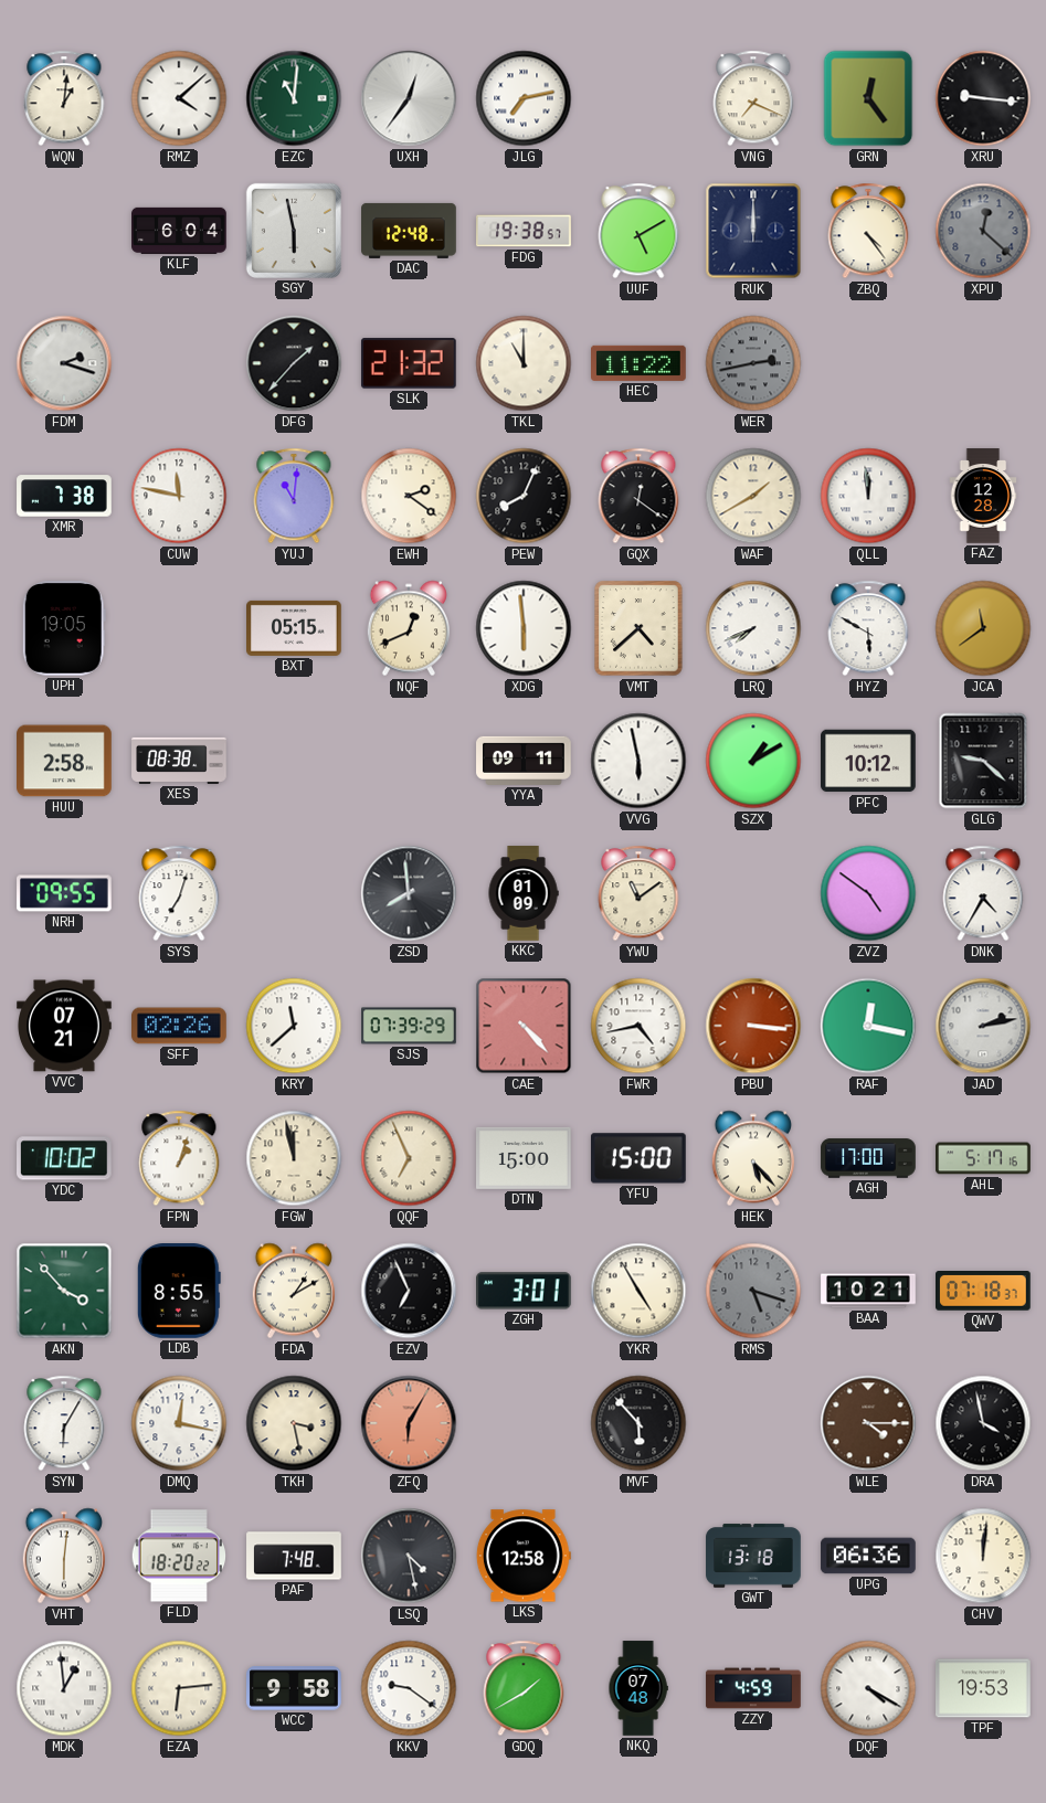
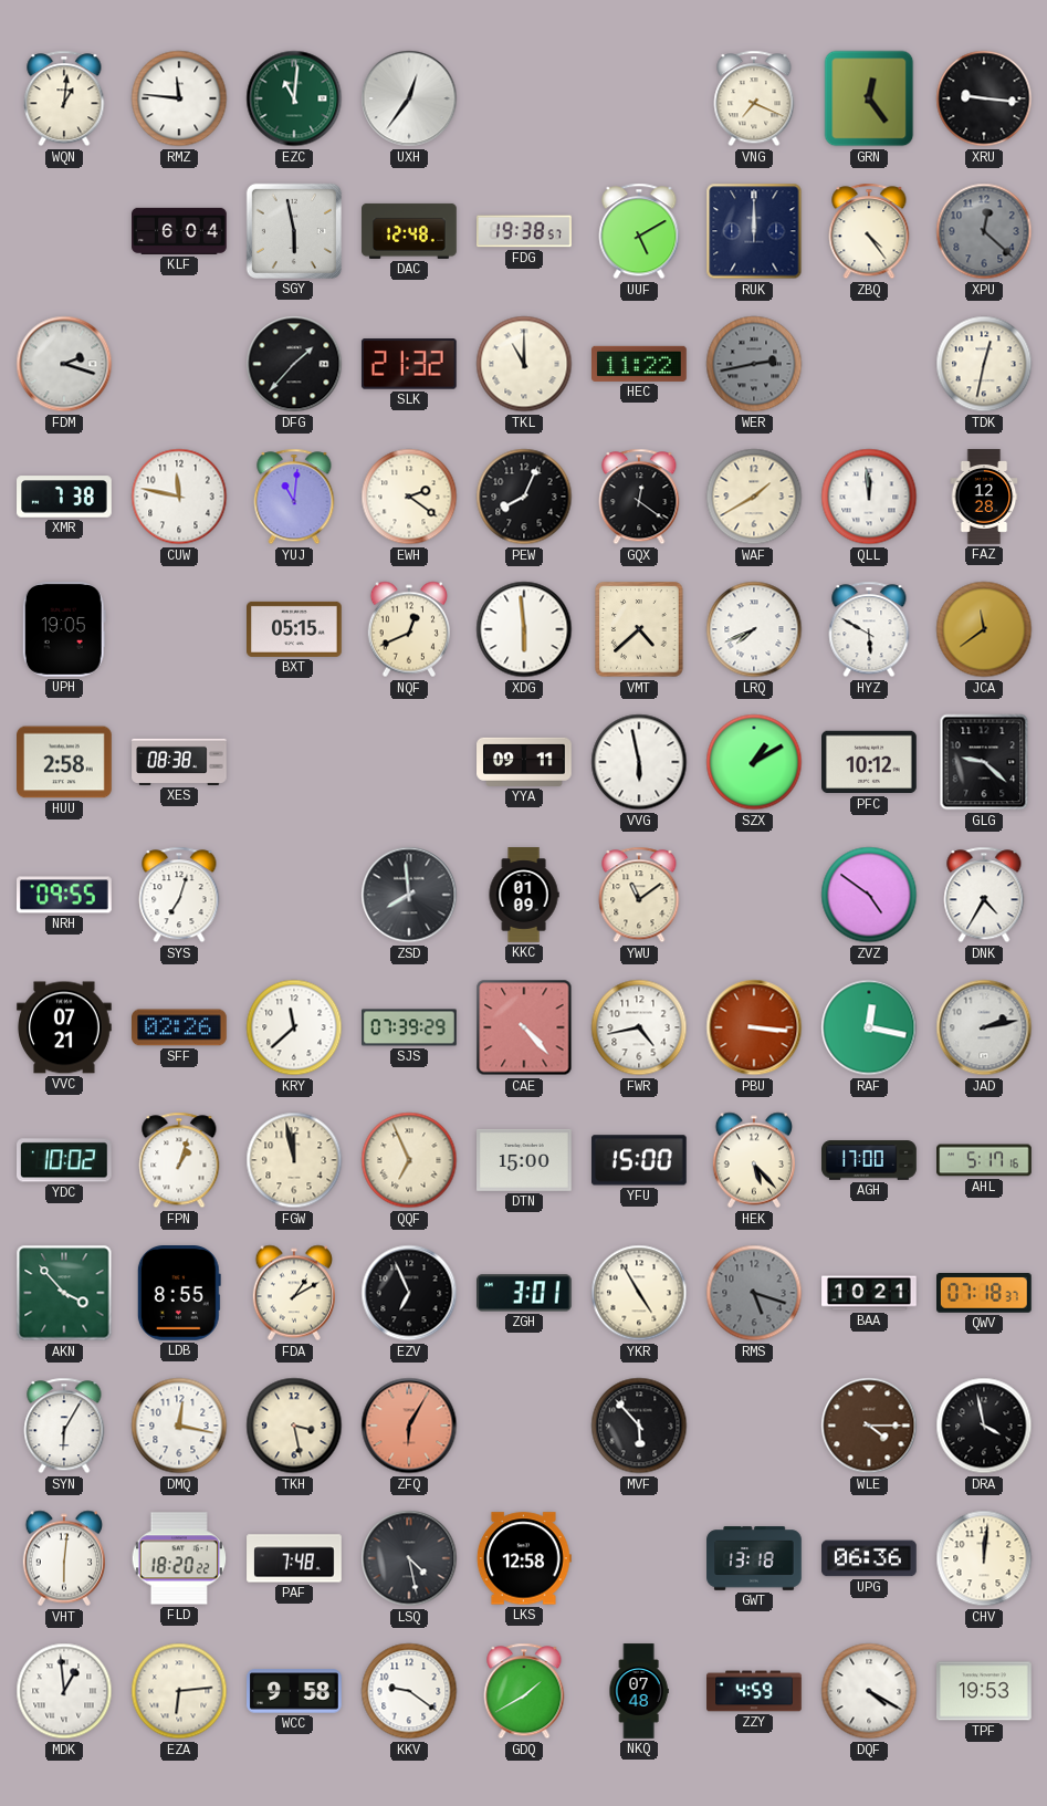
RMZ: 4:08 -> 11:46
JLG: 7:13 -> none
TDK: none -> 12:32
